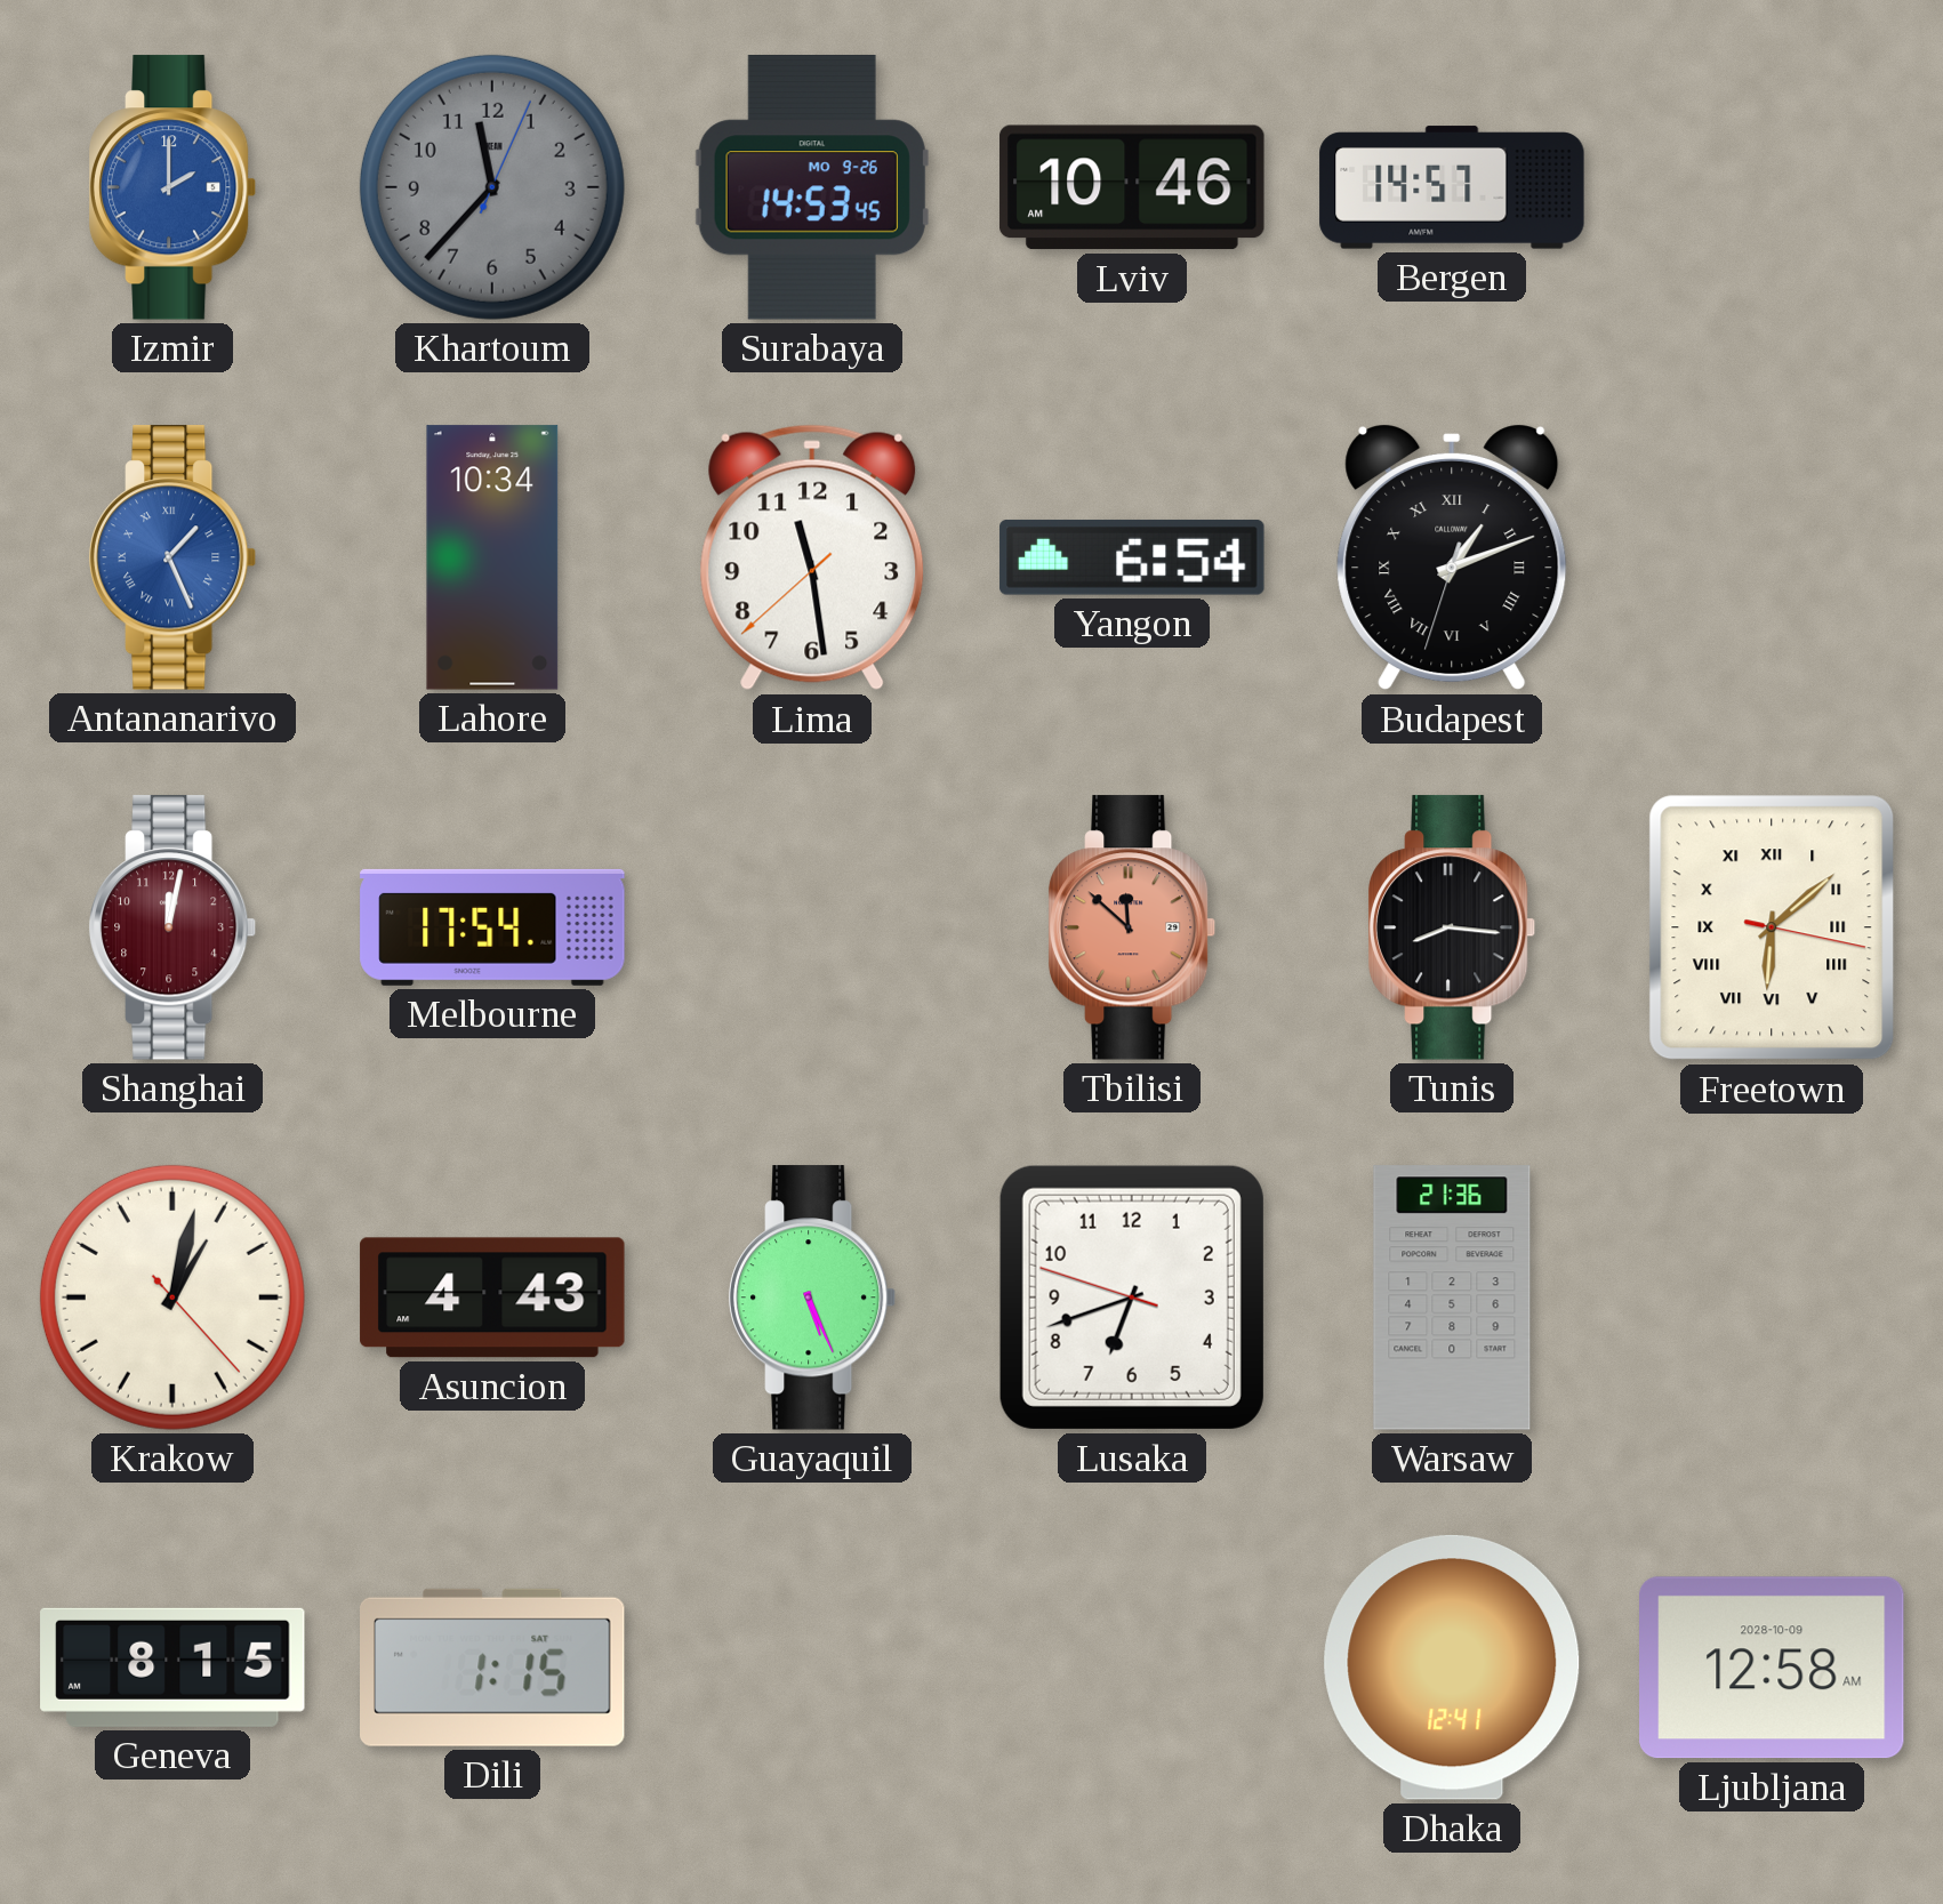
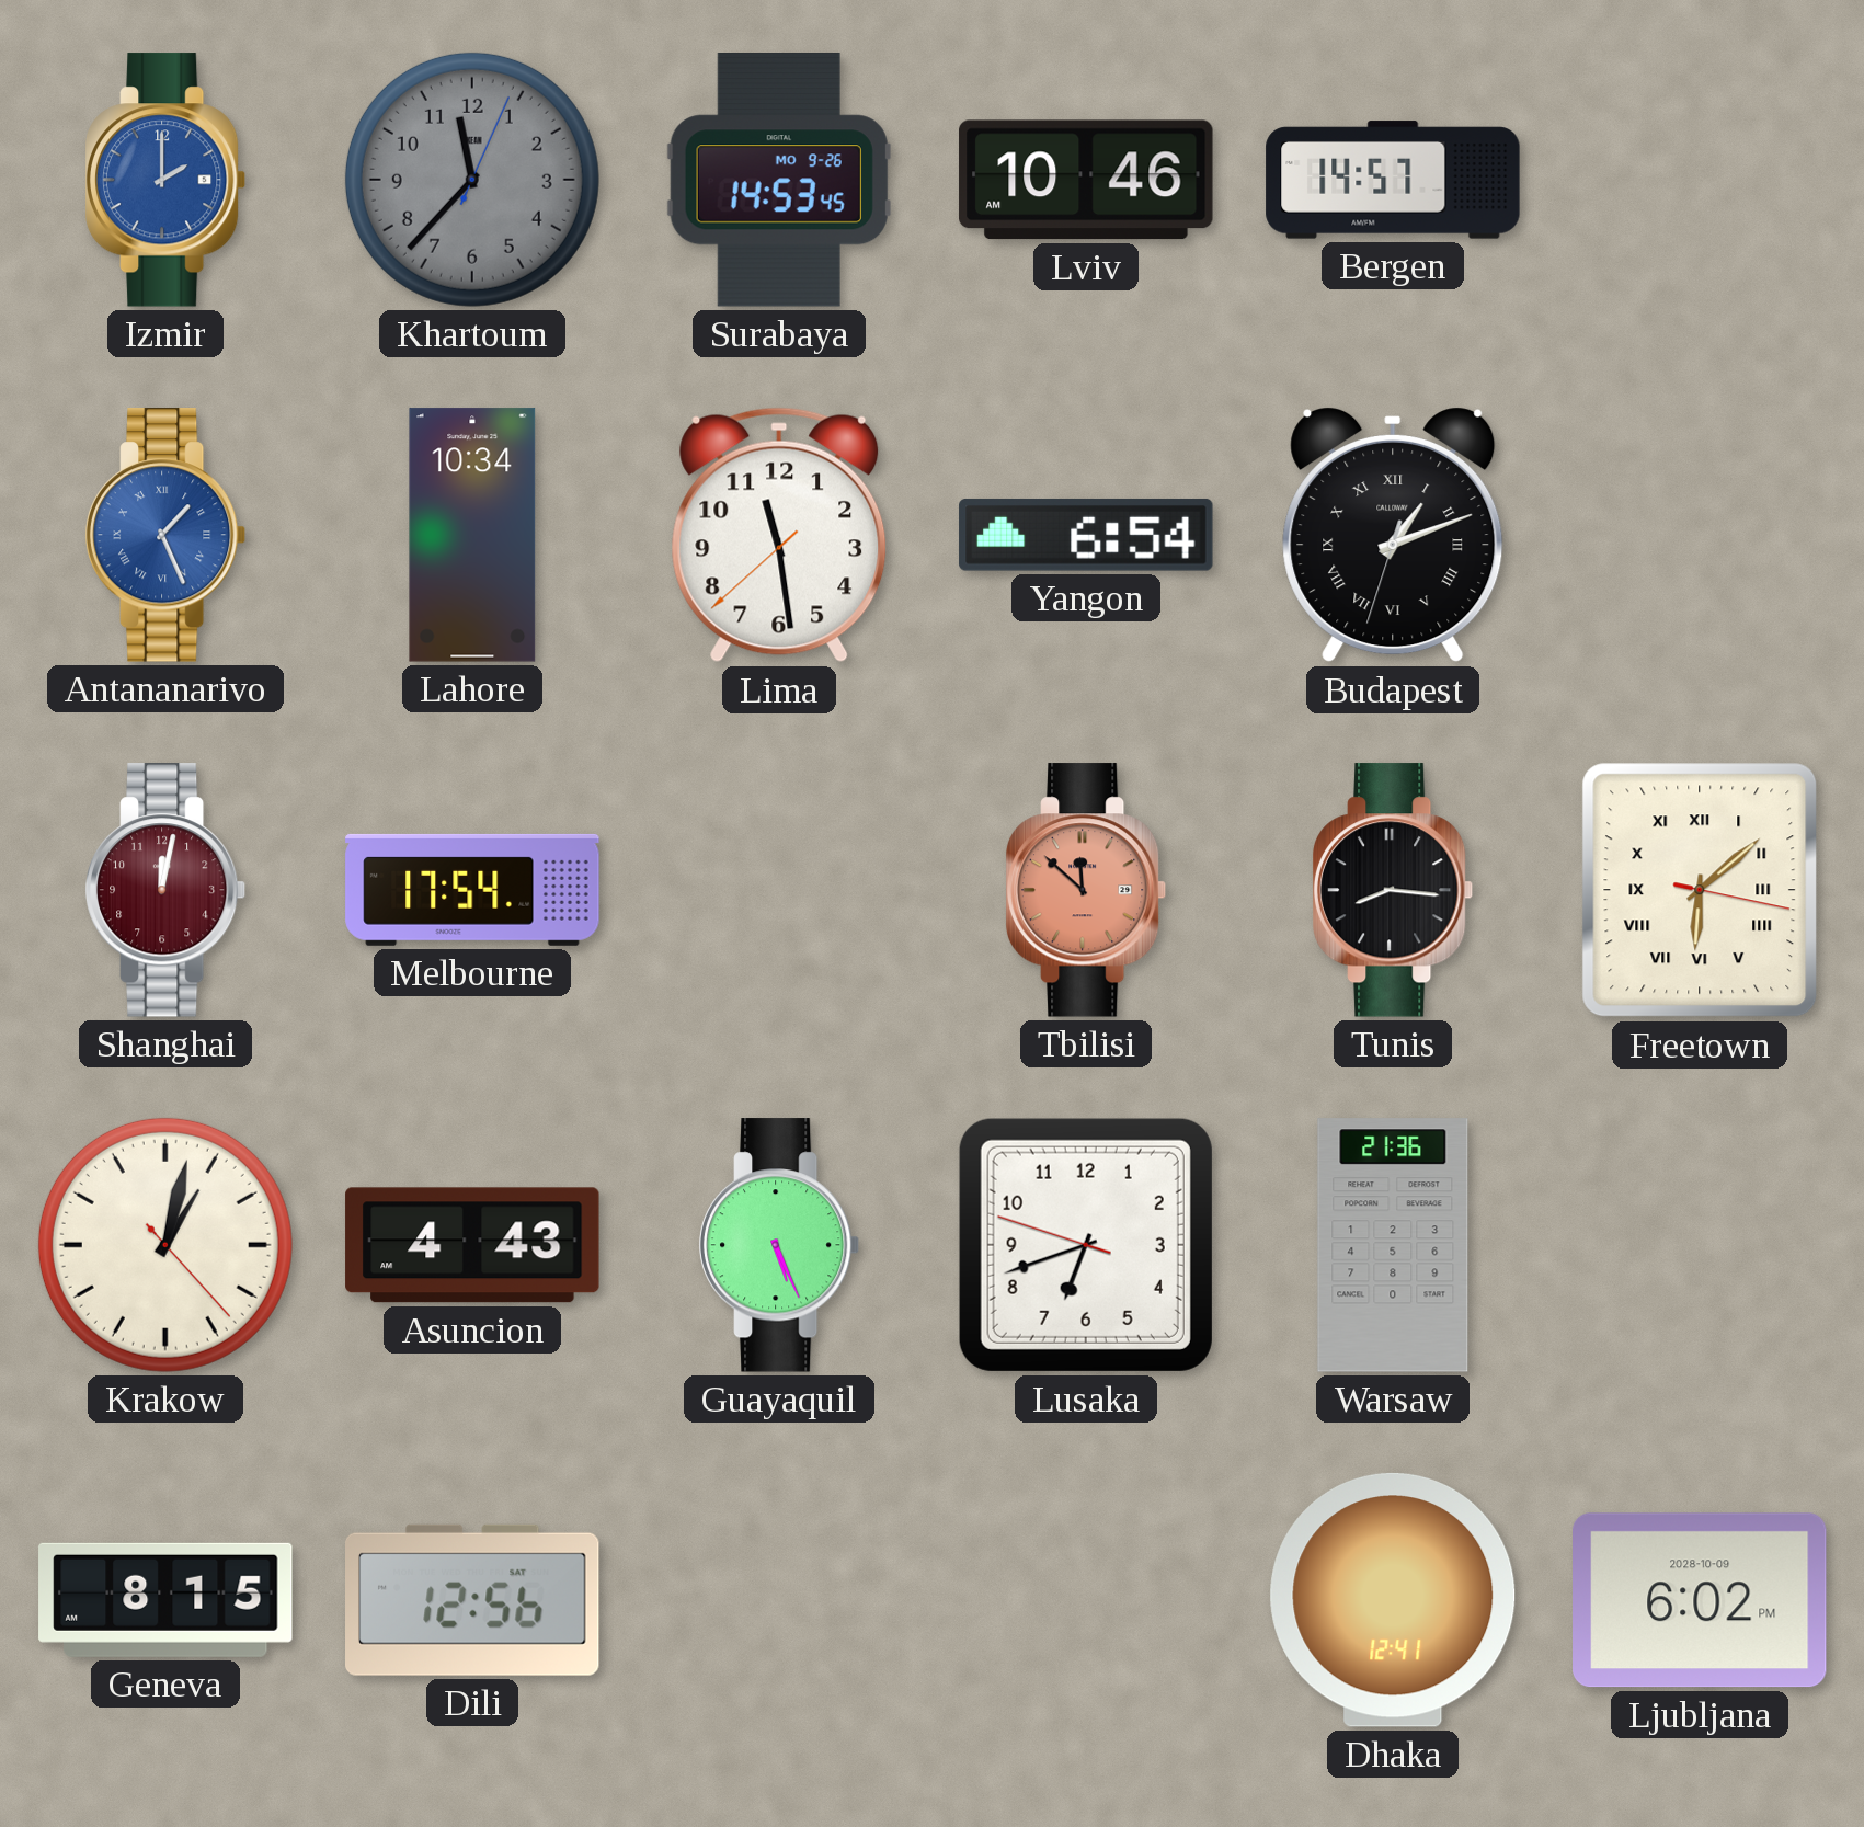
Dili: 1:15 -> 12:56
Ljubljana: 12:58 -> 6:02
